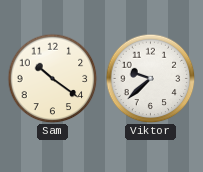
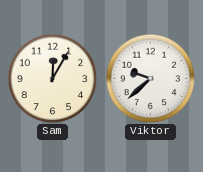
Sam: 10:21 -> 12:05
